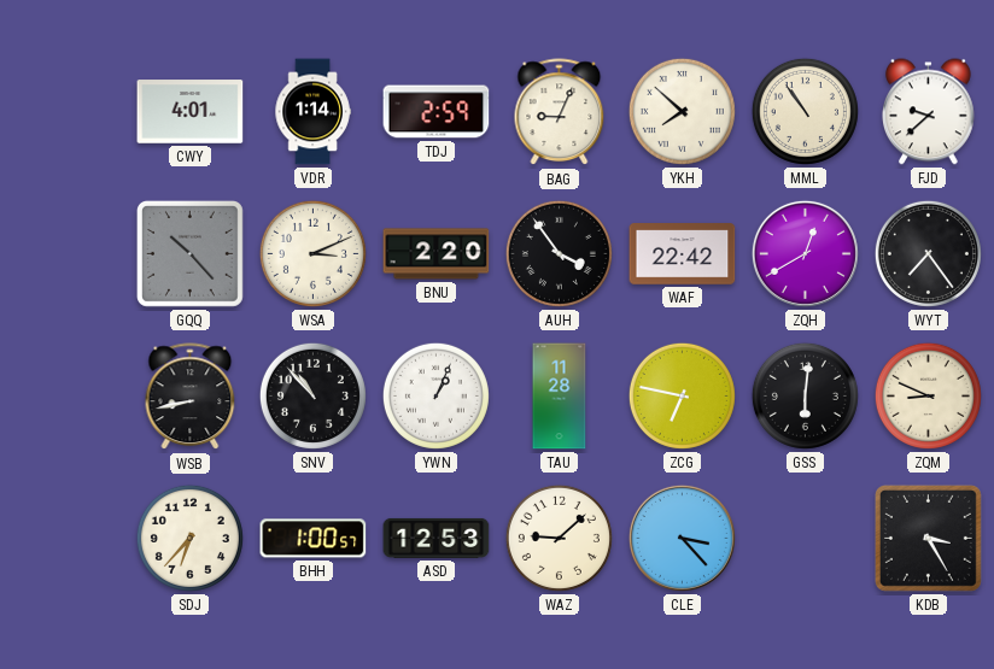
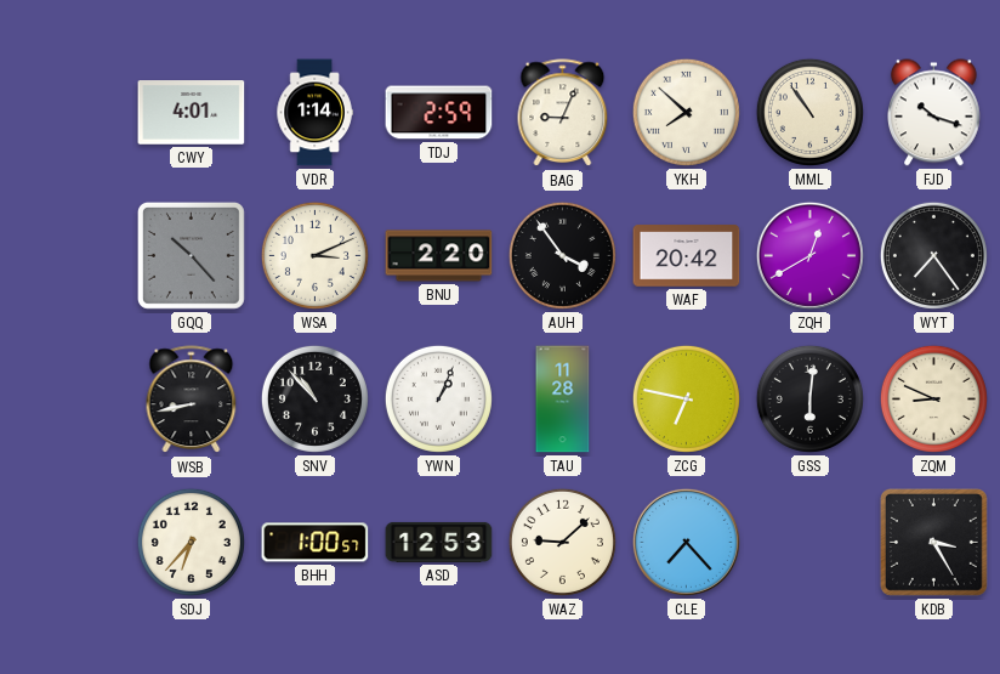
FJD: 9:38 -> 10:18
WAF: 22:42 -> 20:42
CLE: 3:23 -> 7:23
